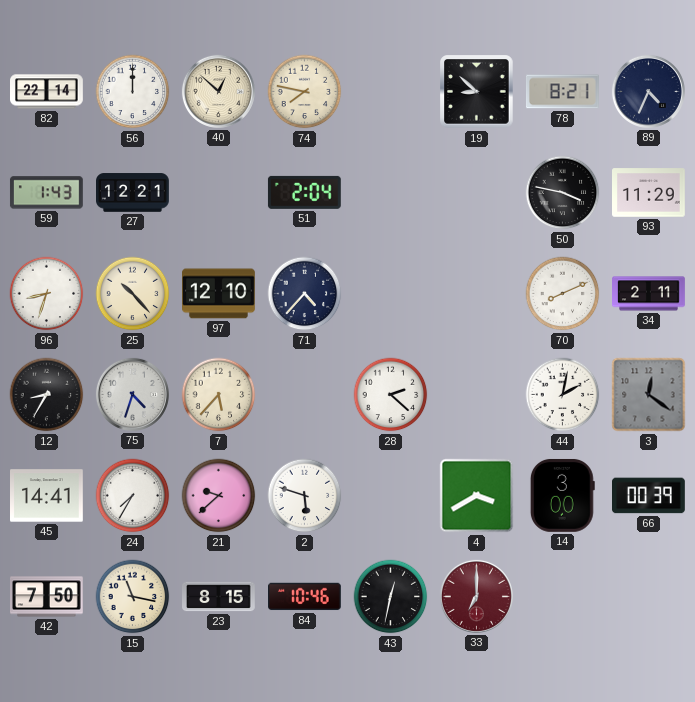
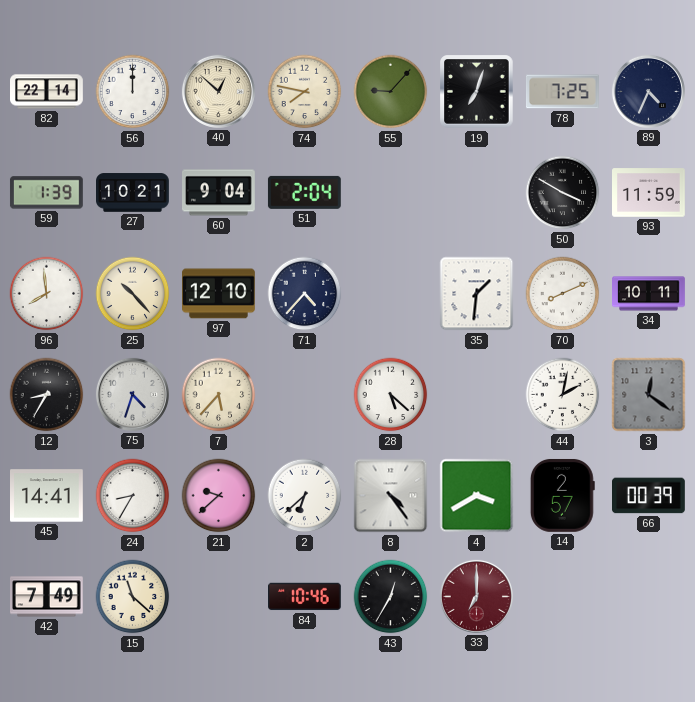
55: none -> 9:07
19: 8:52 -> 7:03
78: 8:21 -> 7:25
59: 1:43 -> 1:39
27: 12:21 -> 10:21
60: none -> 9:04
50: 3:47 -> 3:50
93: 11:29 -> 11:59
96: 8:33 -> 7:59
35: none -> 1:31
34: 2:11 -> 10:11
28: 2:22 -> 5:22
24: 7:35 -> 8:35
2: 5:48 -> 6:38
8: none -> 4:24
14: 3:00 -> 2:57
42: 7:50 -> 7:49
15: 11:17 -> 11:22
23: 8:15 -> none
43: 12:32 -> 12:35
